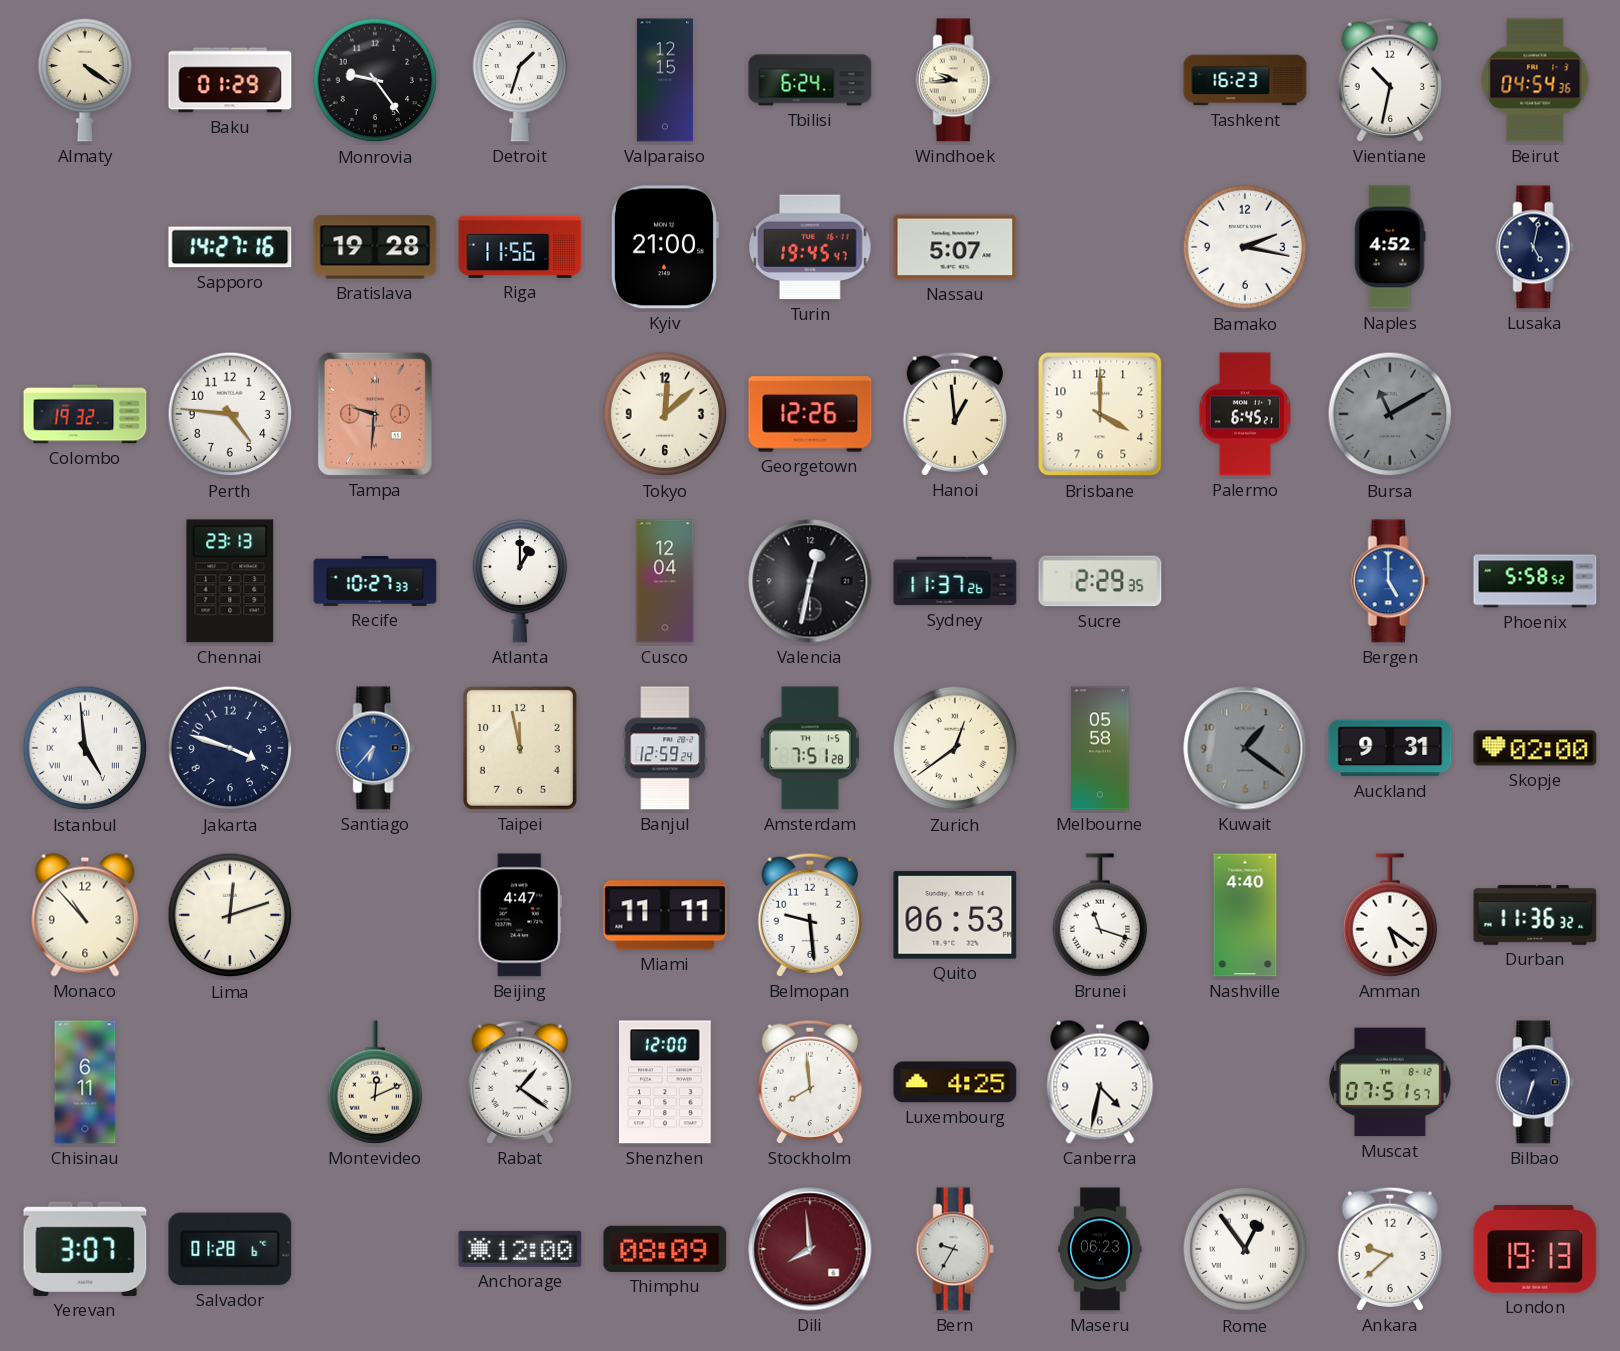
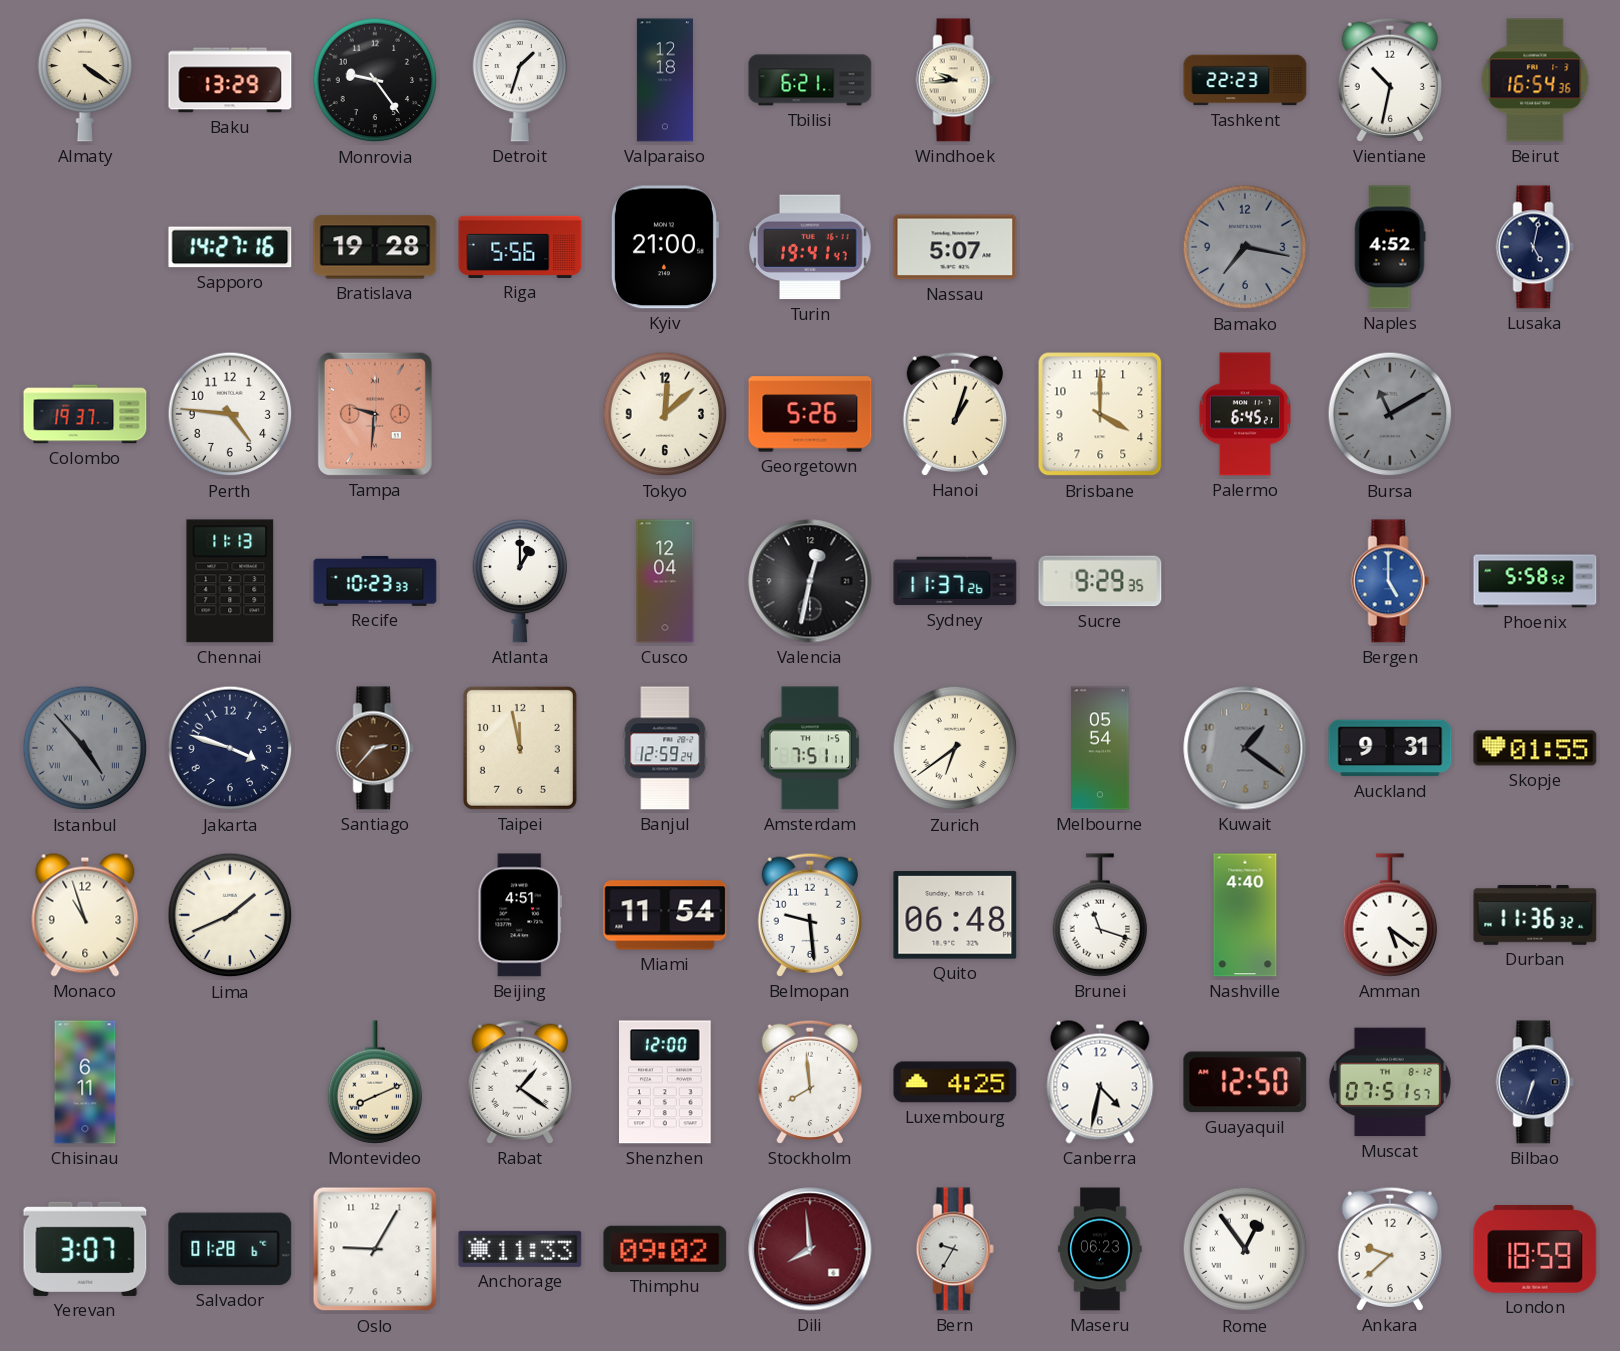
Baku: 01:29 -> 13:29
Valparaiso: 12:15 -> 12:18
Tbilisi: 6:24 -> 6:21
Tashkent: 16:23 -> 22:23
Beirut: 04:54 -> 16:54
Riga: 11:56 -> 5:56
Turin: 19:45 -> 19:41
Bamako: 2:17 -> 7:17
Bamako dial: white -> grey
Colombo: 19:32 -> 19:37
Georgetown: 12:26 -> 5:26
Hanoi: 12:59 -> 1:03
Chennai: 23:13 -> 11:13
Recife: 10:27 -> 10:23
Sucre: 2:29 -> 9:29
Istanbul: 4:59 -> 4:53
Istanbul dial: white -> grey
Santiago: 6:37 -> 2:37
Santiago dial: blue -> brown
Amsterdam: 7:51:28 -> 7:51:11
Zurich: 12:39 -> 6:39
Melbourne: 05:58 -> 05:54
Skopje: 02:00 -> 01:55
Monaco: 10:53 -> 10:57
Lima: 12:12 -> 1:41
Beijing: 4:47 -> 4:51
Miami: 11:11 -> 11:54
Quito: 06:53 -> 06:48
Montevideo: 12:11 -> 8:11
Guayaquil: none -> 12:50
Oslo: none -> 9:05
Anchorage: 12:00 -> 11:33
Thimphu: 08:09 -> 09:02
London: 19:13 -> 18:59
